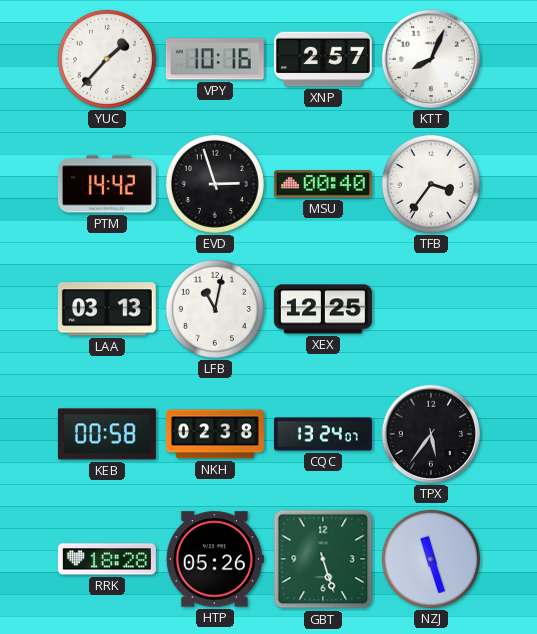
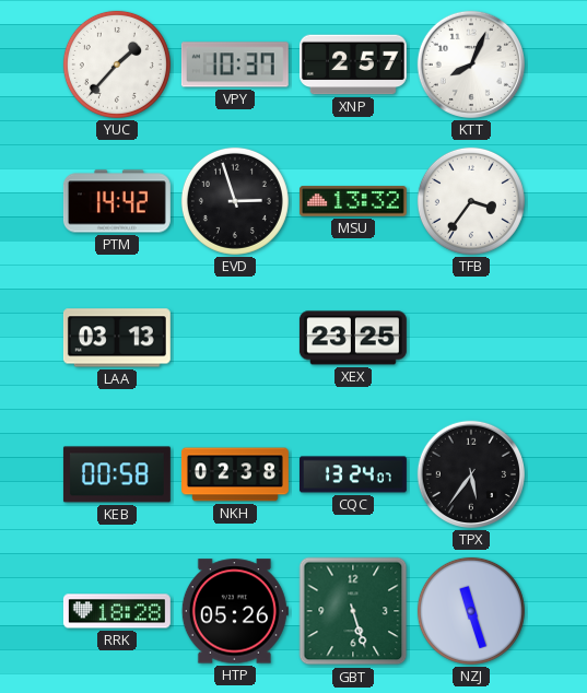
VPY: 10:16 -> 10:37
MSU: 00:40 -> 13:32
LFB: 11:02 -> none
XEX: 12:25 -> 23:25
